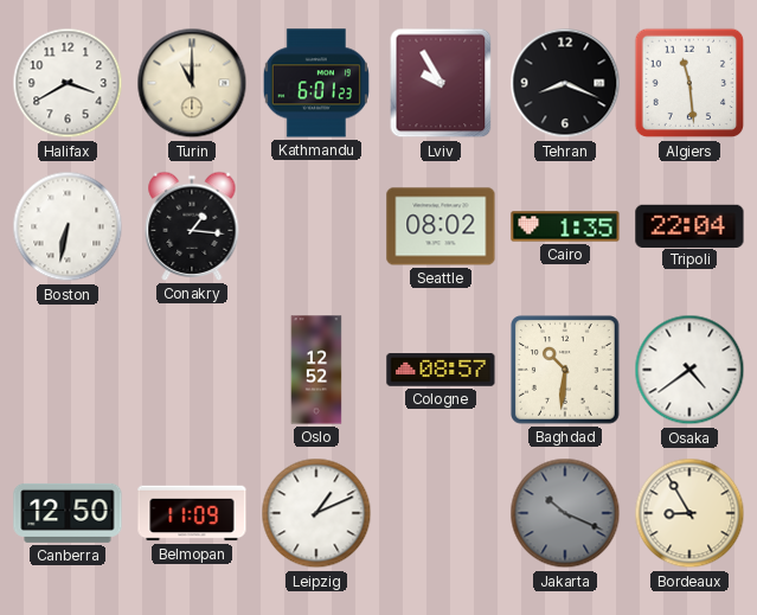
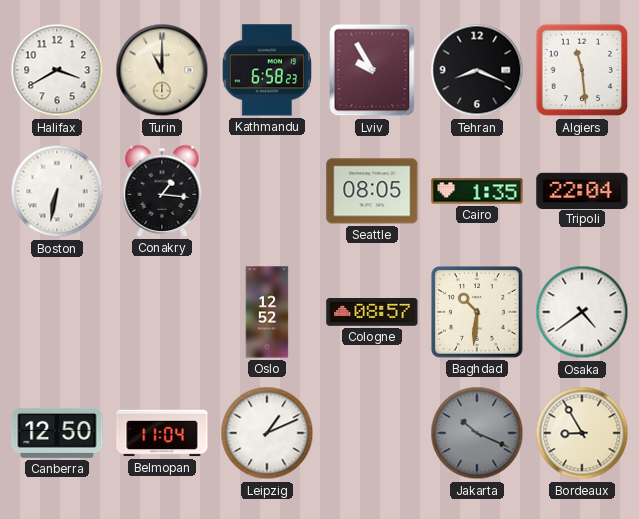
Kathmandu: 6:01 -> 6:58
Seattle: 08:02 -> 08:05
Belmopan: 11:09 -> 11:04
